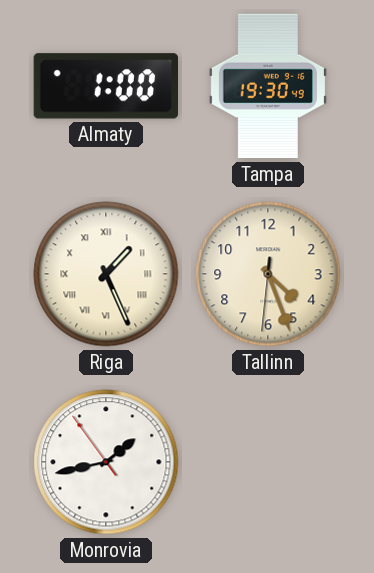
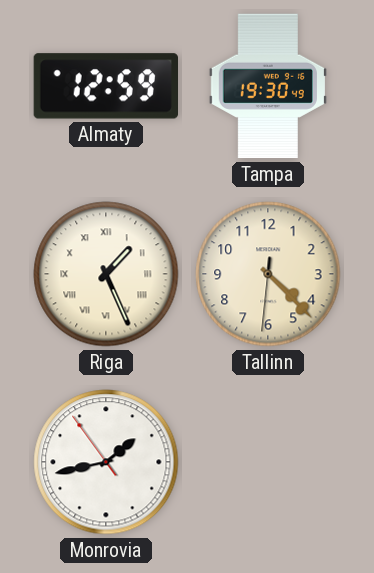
Almaty: 1:00 -> 12:59
Tallinn: 4:26 -> 4:22
